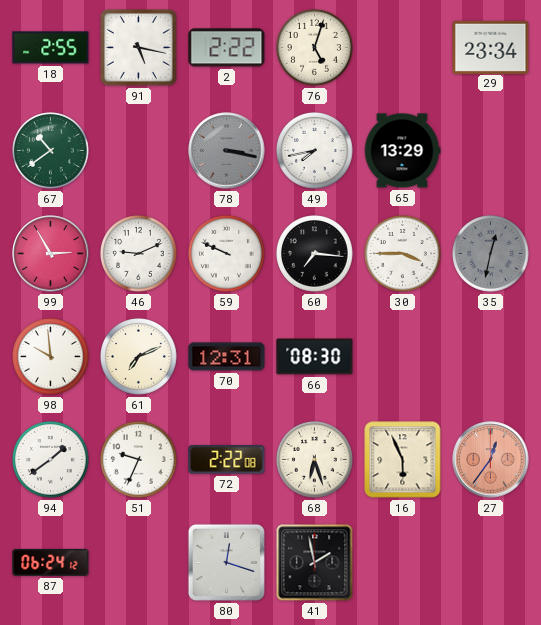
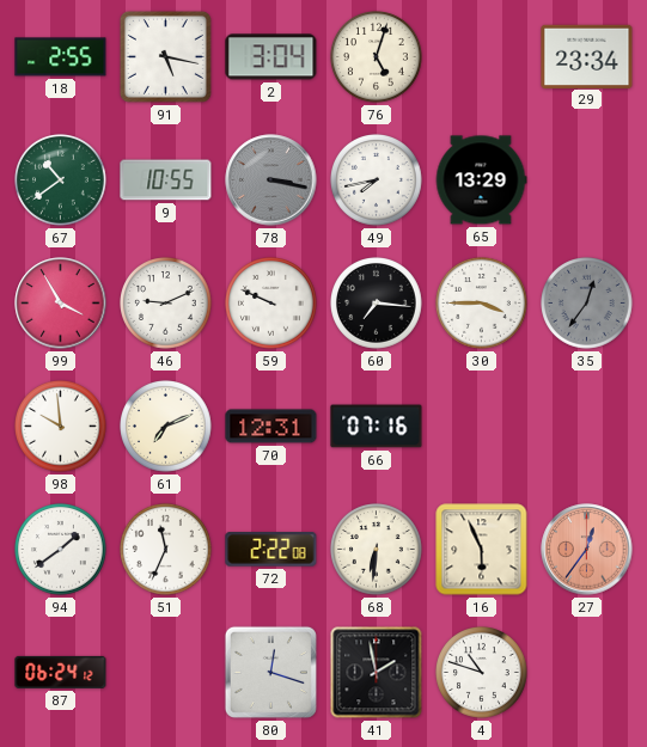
2: 2:22 -> 3:04
9: none -> 10:55
99: 2:55 -> 3:55
35: 12:32 -> 12:36
66: 08:30 -> 07:16
51: 9:34 -> 11:34
68: 6:27 -> 6:31
4: none -> 10:48
